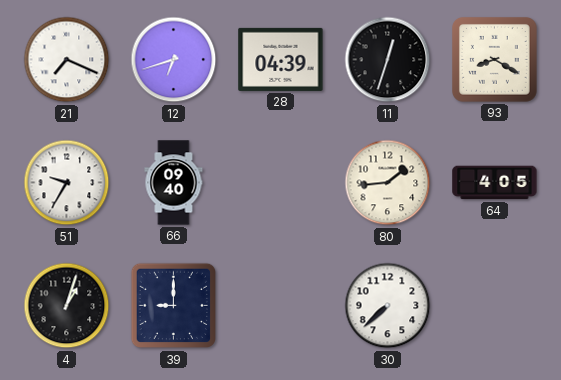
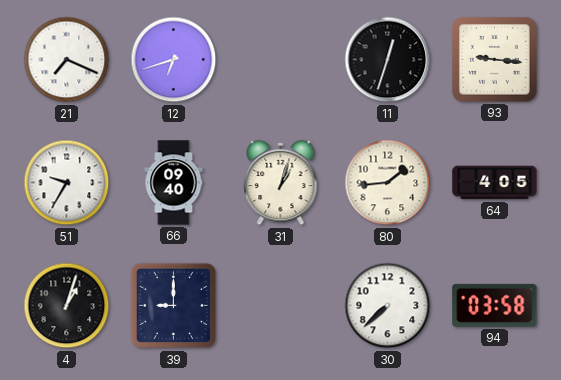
28: 04:39 -> none
93: 8:20 -> 9:16
31: none -> 1:03
94: none -> 03:58
